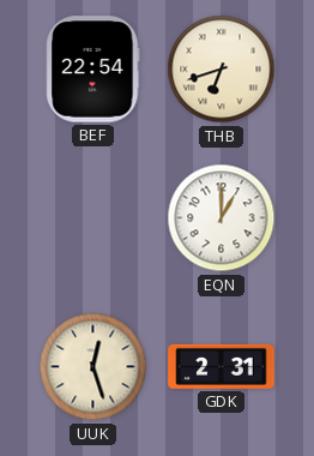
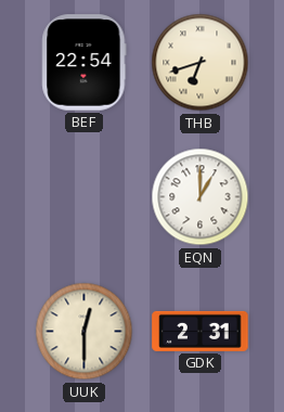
UUK: 12:27 -> 12:30
